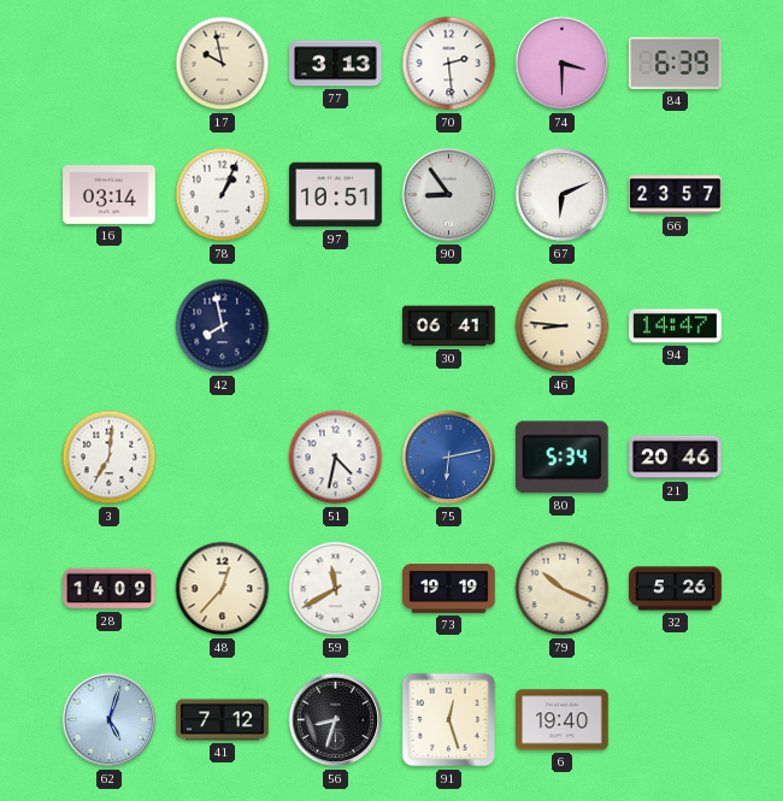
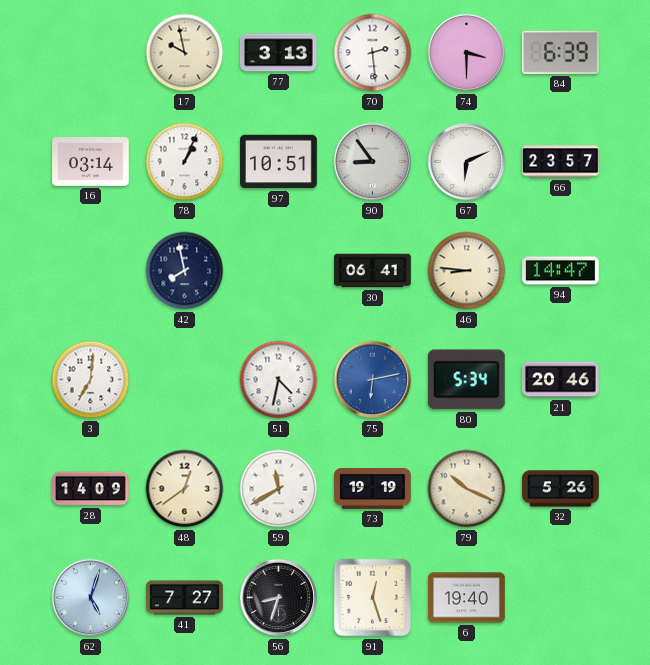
48: 12:37 -> 12:39
41: 7:12 -> 7:27
